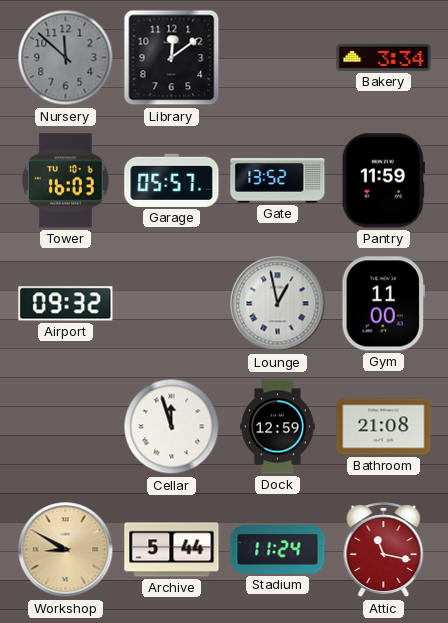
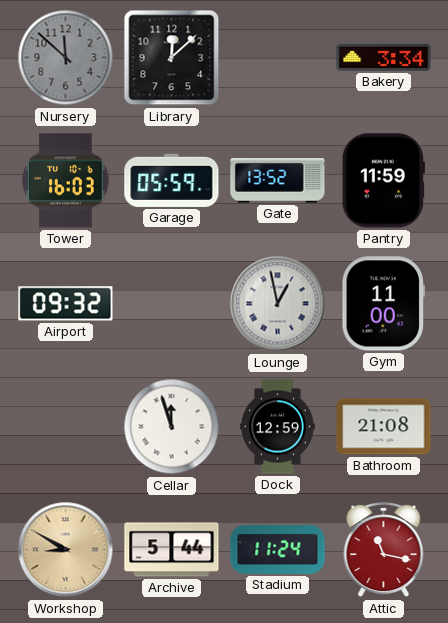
Library: 12:09 -> 12:08
Garage: 05:57 -> 05:59
